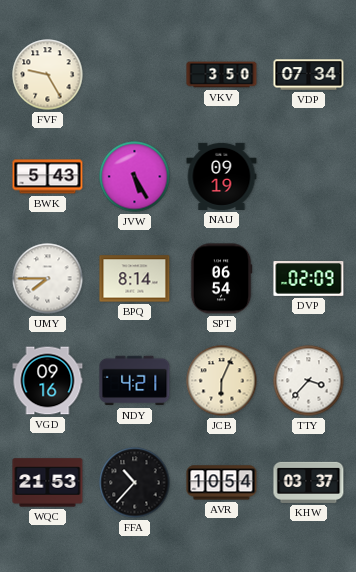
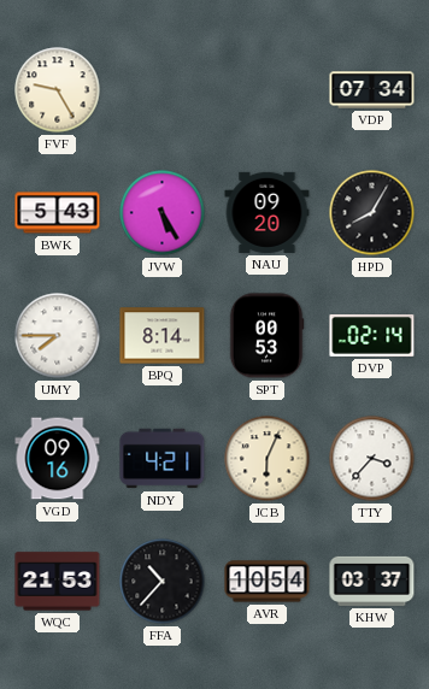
VKV: 3:50 -> none
NAU: 09:19 -> 09:20
HPD: none -> 8:05
SPT: 06:54 -> 00:53
DVP: 02:09 -> 02:14
